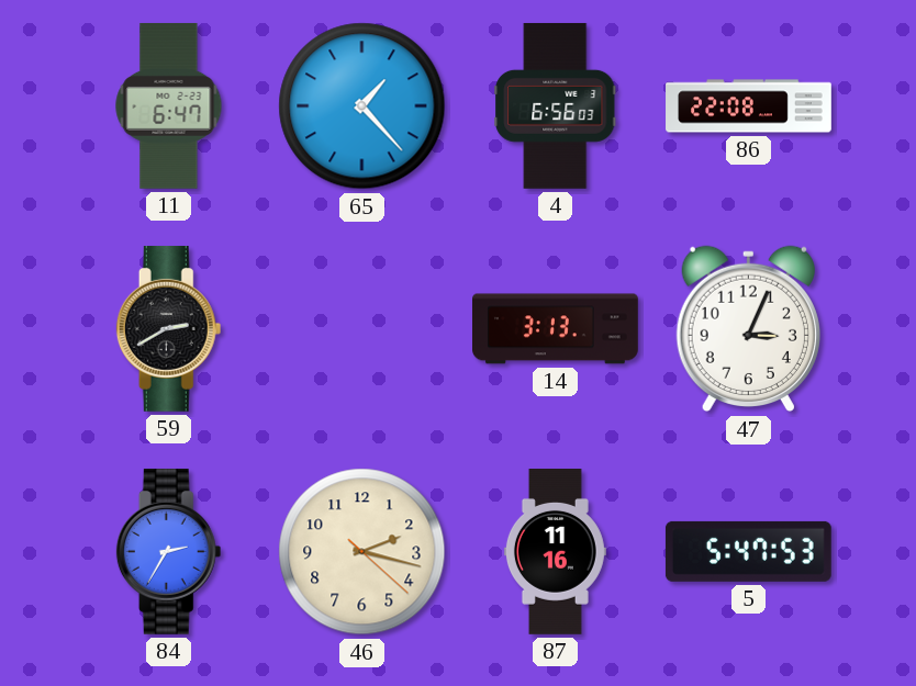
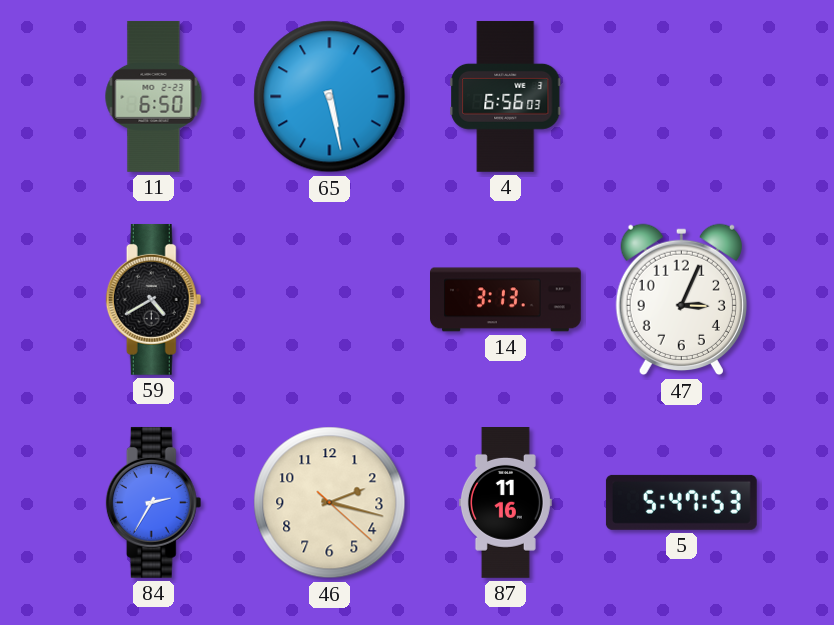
11: 6:47 -> 6:50
65: 1:23 -> 5:28
86: 22:08 -> none
59: 2:40 -> 4:40
